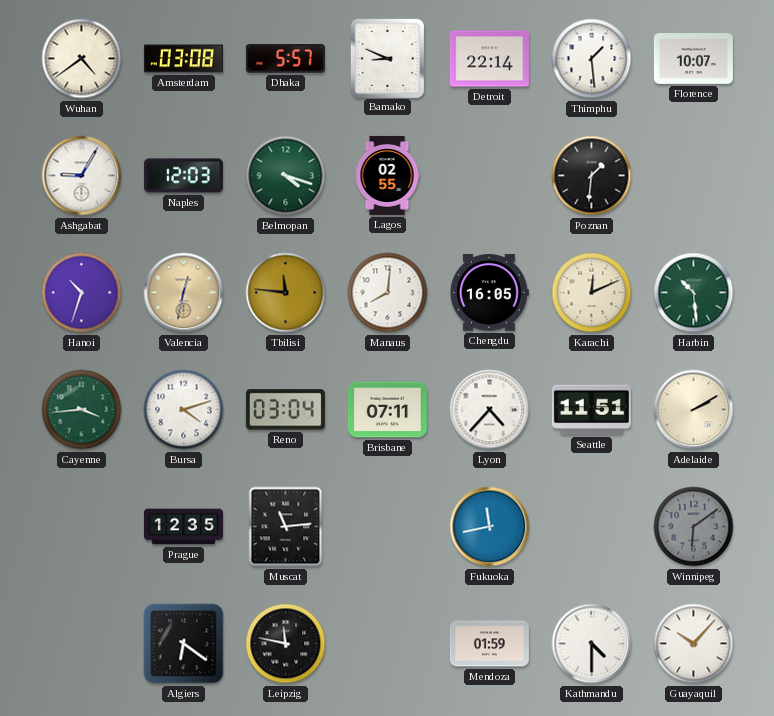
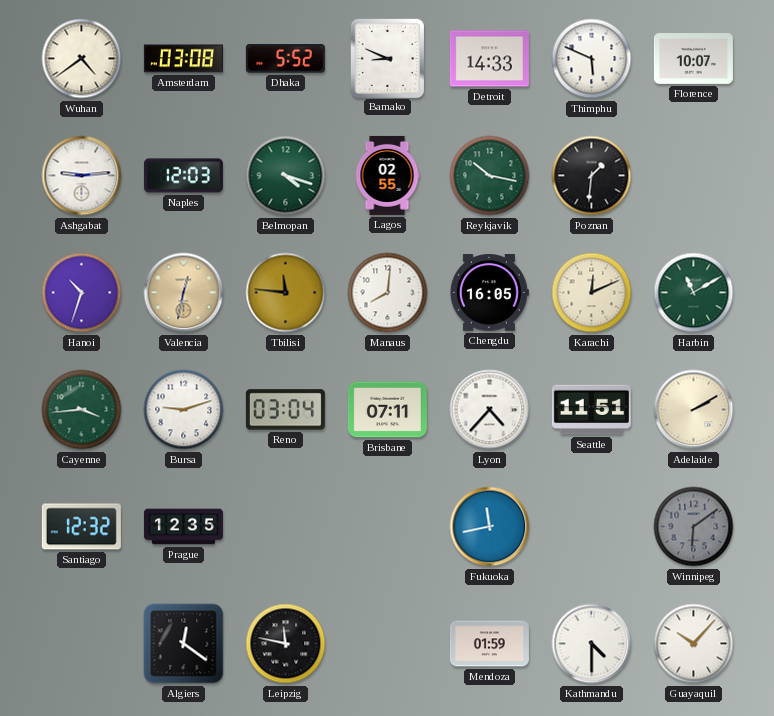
Dhaka: 5:57 -> 5:52
Detroit: 22:14 -> 14:33
Thimphu: 1:29 -> 5:49
Ashgabat: 9:05 -> 9:14
Reykjavik: none -> 10:17
Harbin: 10:29 -> 11:10
Bursa: 4:12 -> 9:12
Santiago: none -> 12:32
Muscat: 11:14 -> none
Algiers: 6:21 -> 12:21
